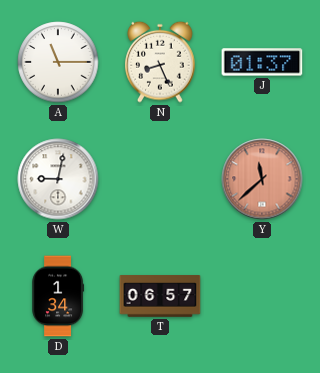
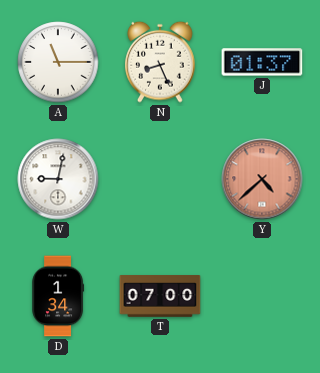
Y: 11:38 -> 4:38
T: 06:57 -> 07:00
